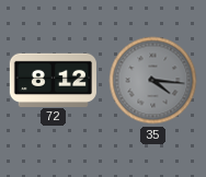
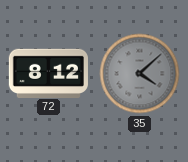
35: 4:16 -> 4:08
